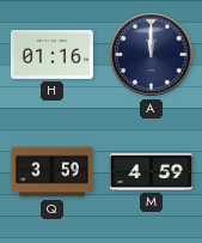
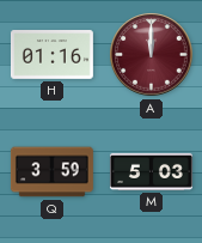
A dial: navy -> burgundy
M: 4:59 -> 5:03
